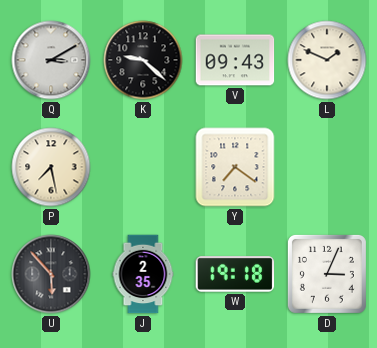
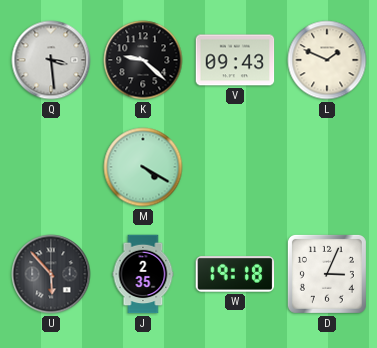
Q: 3:10 -> 3:29
P: 7:28 -> none
M: none -> 4:20
Y: 7:21 -> none
